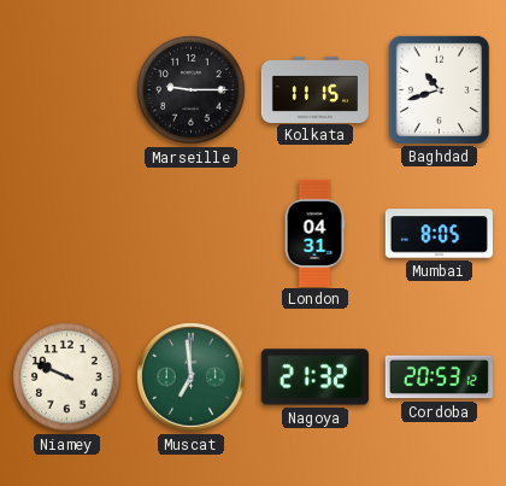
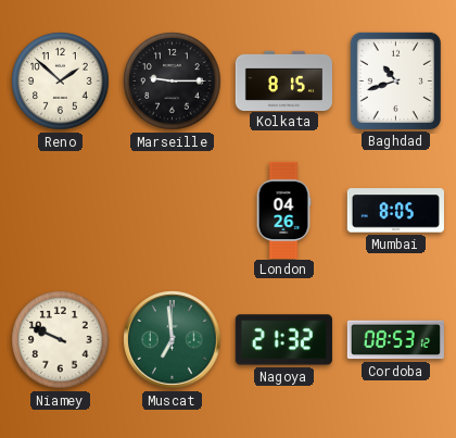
Reno: none -> 1:52
Kolkata: 11:15 -> 8:15
London: 04:31 -> 04:26
Cordoba: 20:53 -> 08:53
